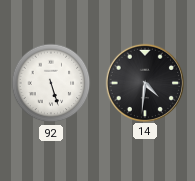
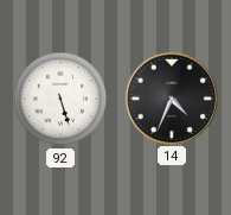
14: 4:31 -> 4:34
